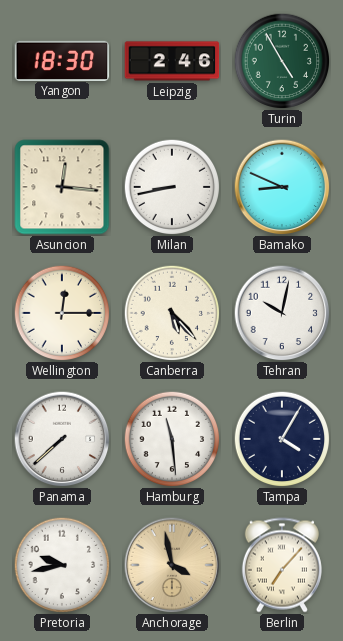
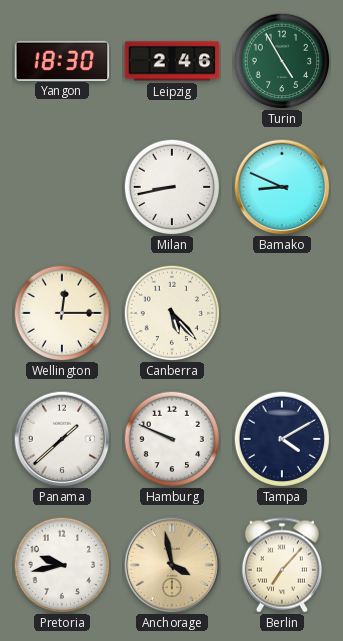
Asuncion: 12:16 -> none
Tehran: 10:02 -> none
Panama: 7:38 -> 1:38
Hamburg: 11:29 -> 9:49
Tampa: 4:05 -> 4:10
